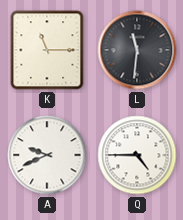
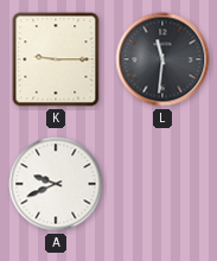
K: 11:15 -> 9:15
Q: 4:45 -> none
